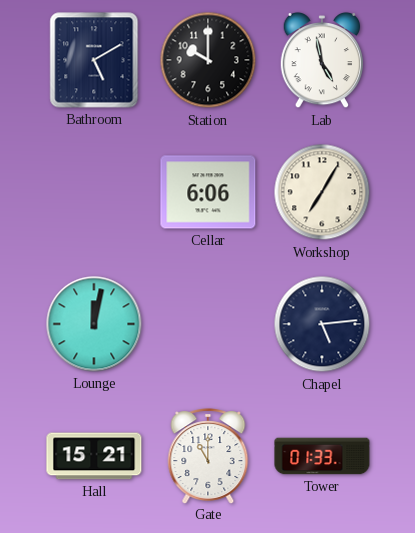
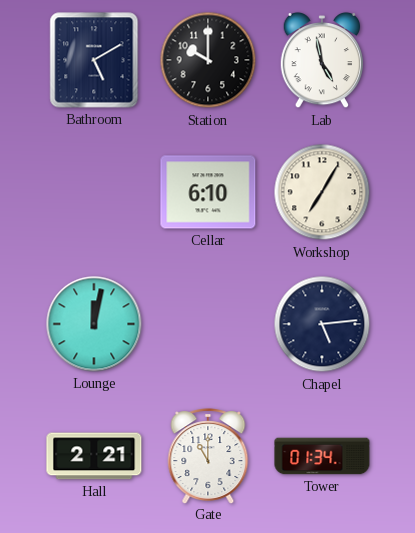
Cellar: 6:06 -> 6:10
Hall: 15:21 -> 2:21
Tower: 01:33 -> 01:34
